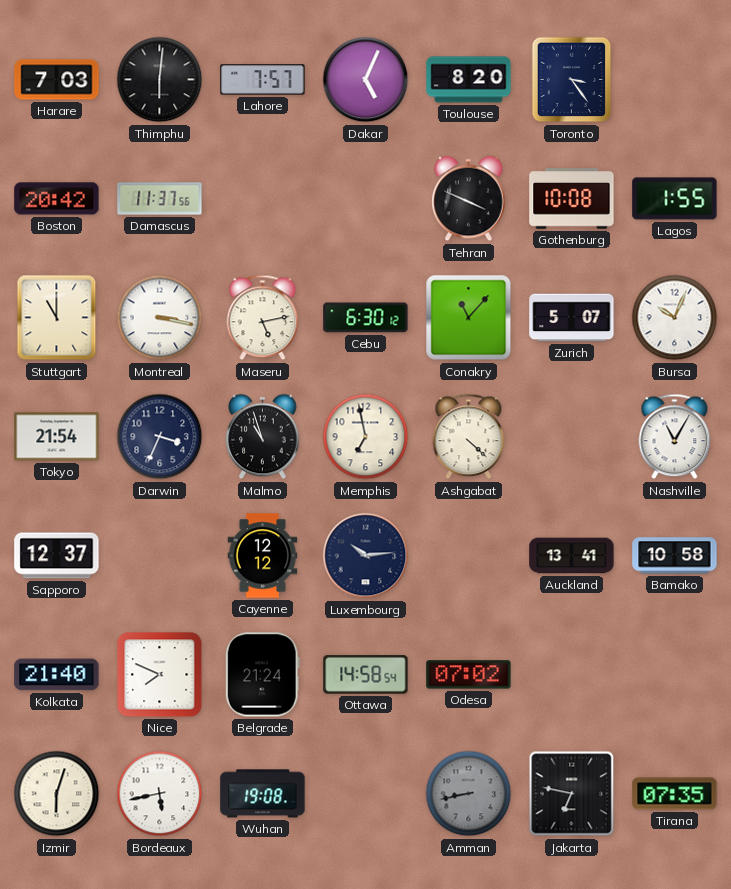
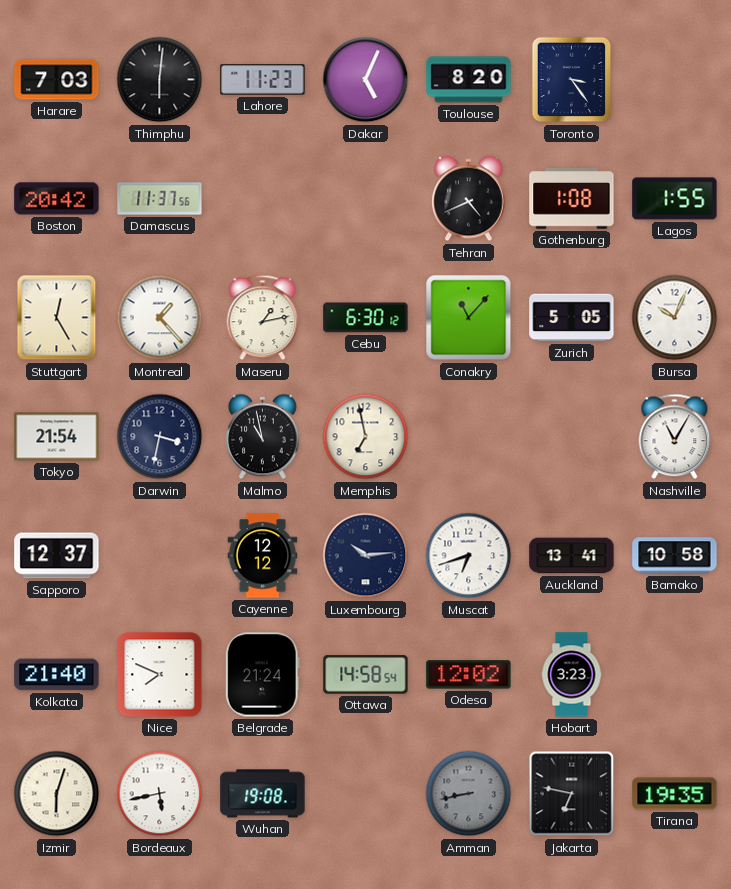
Lahore: 7:57 -> 11:23
Tehran: 3:49 -> 4:41
Gothenburg: 10:08 -> 1:08
Stuttgart: 11:00 -> 12:25
Montreal: 3:17 -> 1:23
Maseru: 5:13 -> 1:13
Zurich: 5:07 -> 5:05
Darwin: 3:34 -> 3:32
Malmo: 10:57 -> 10:58
Ashgabat: 4:22 -> none
Muscat: none -> 6:42
Odesa: 07:02 -> 12:02
Hobart: none -> 3:23
Tirana: 07:35 -> 19:35
